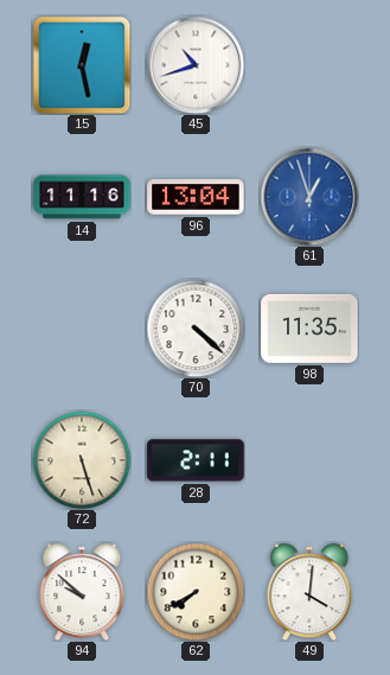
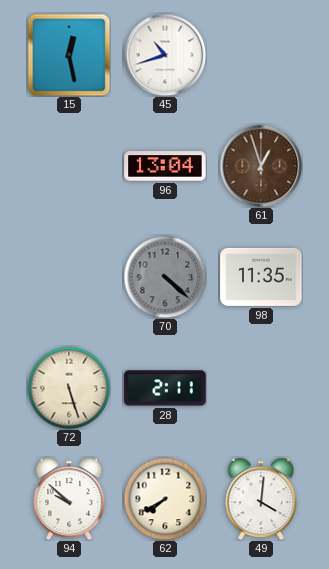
14: 11:16 -> none
61 dial: blue -> brown
70 dial: white -> grey
